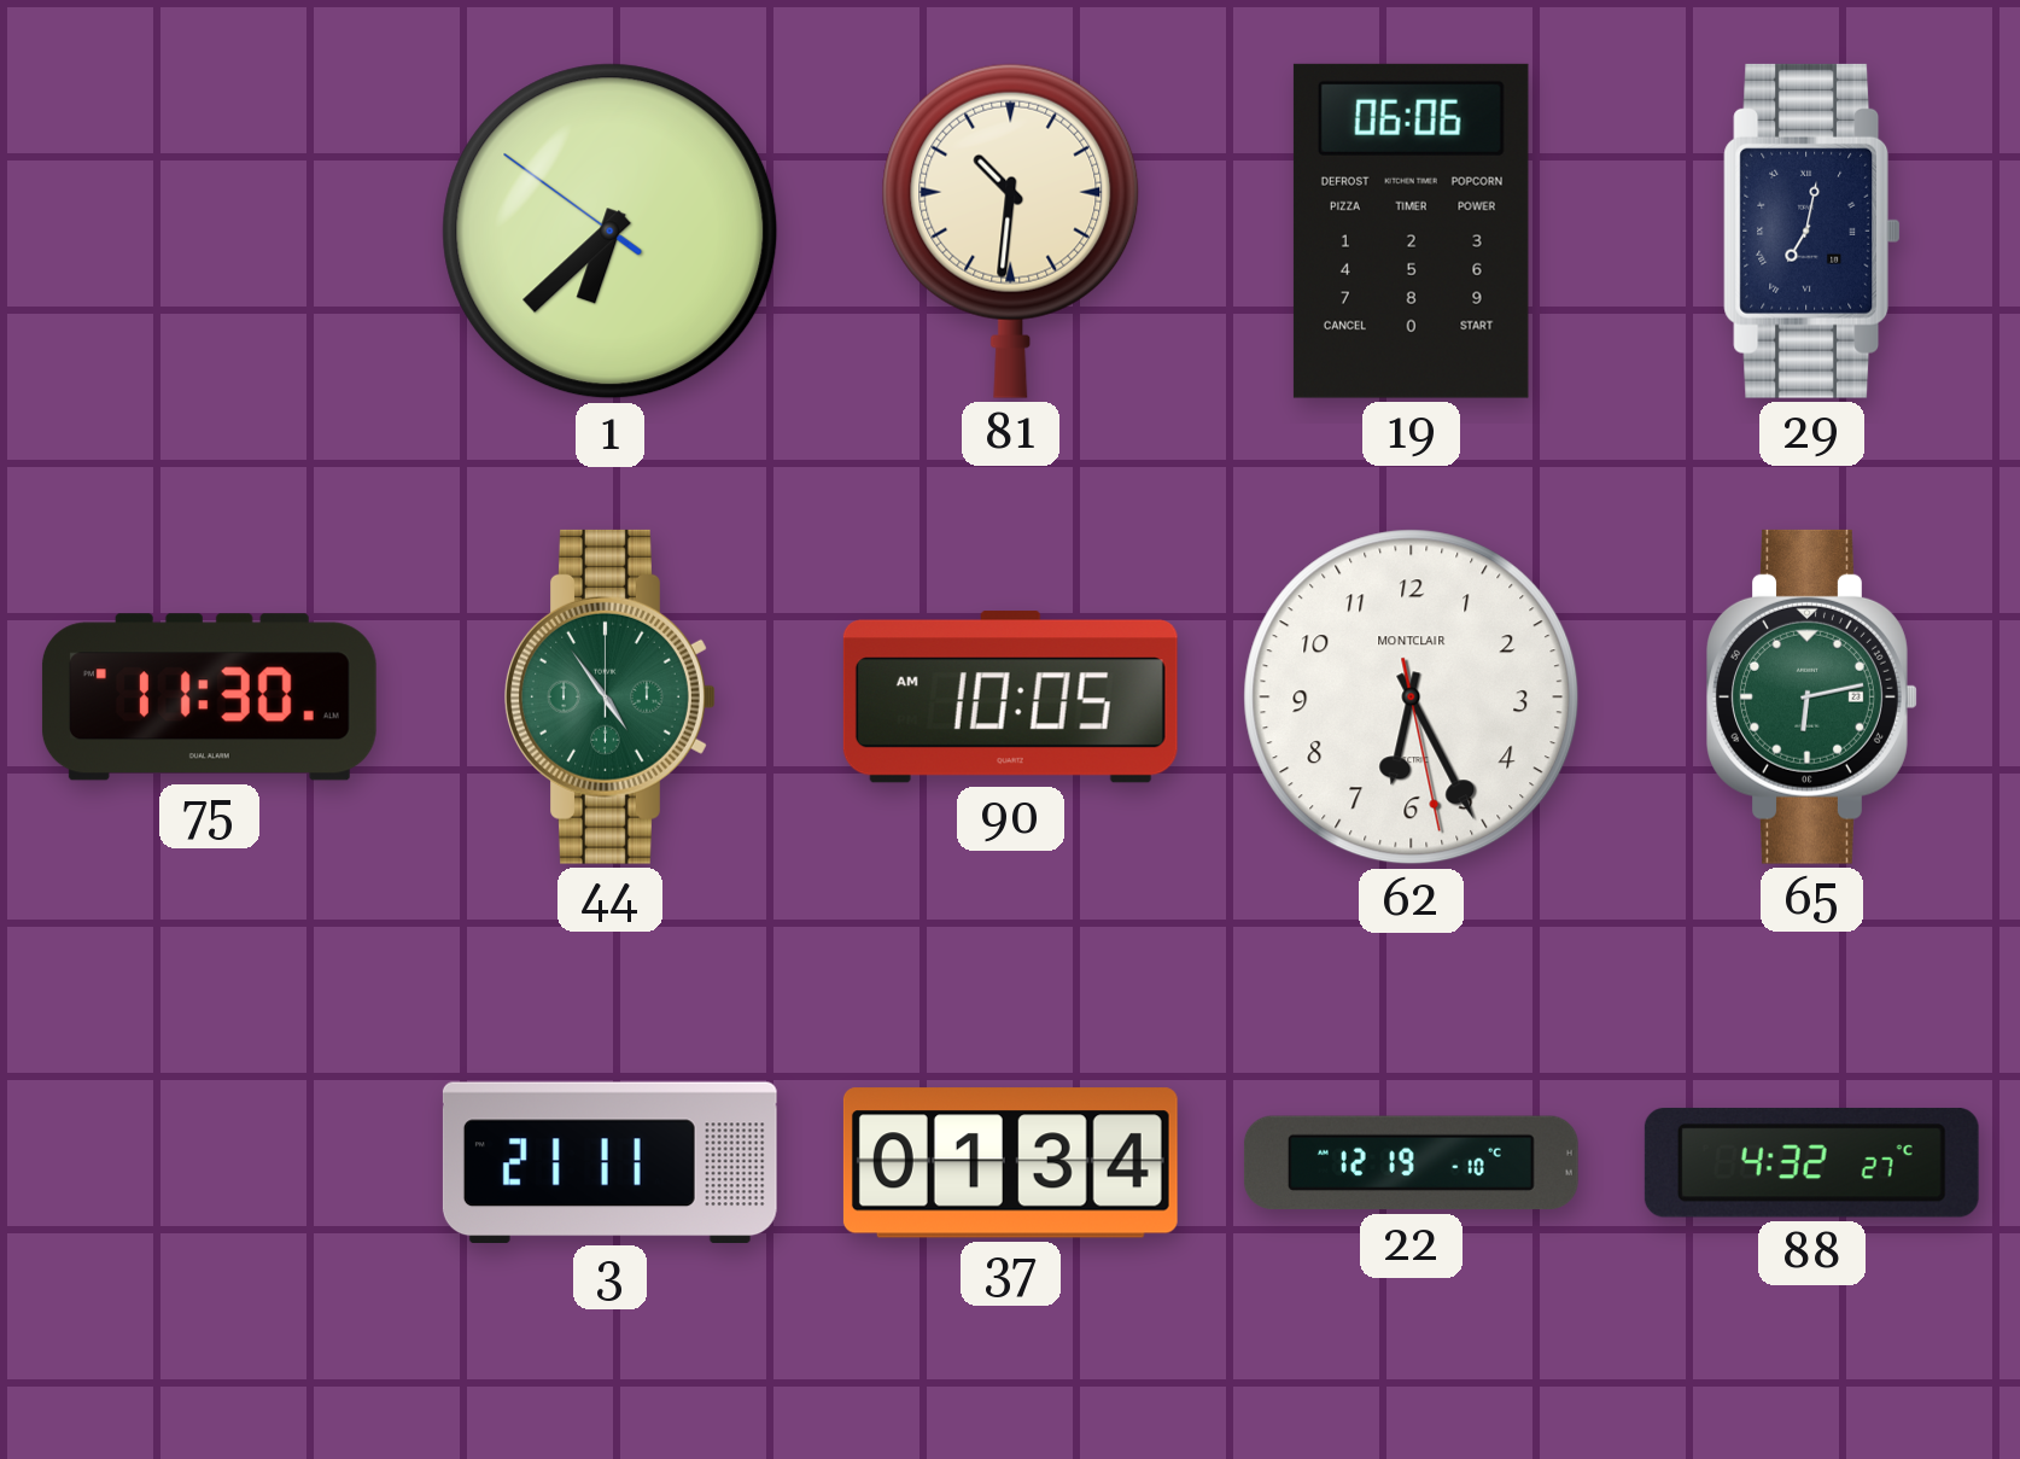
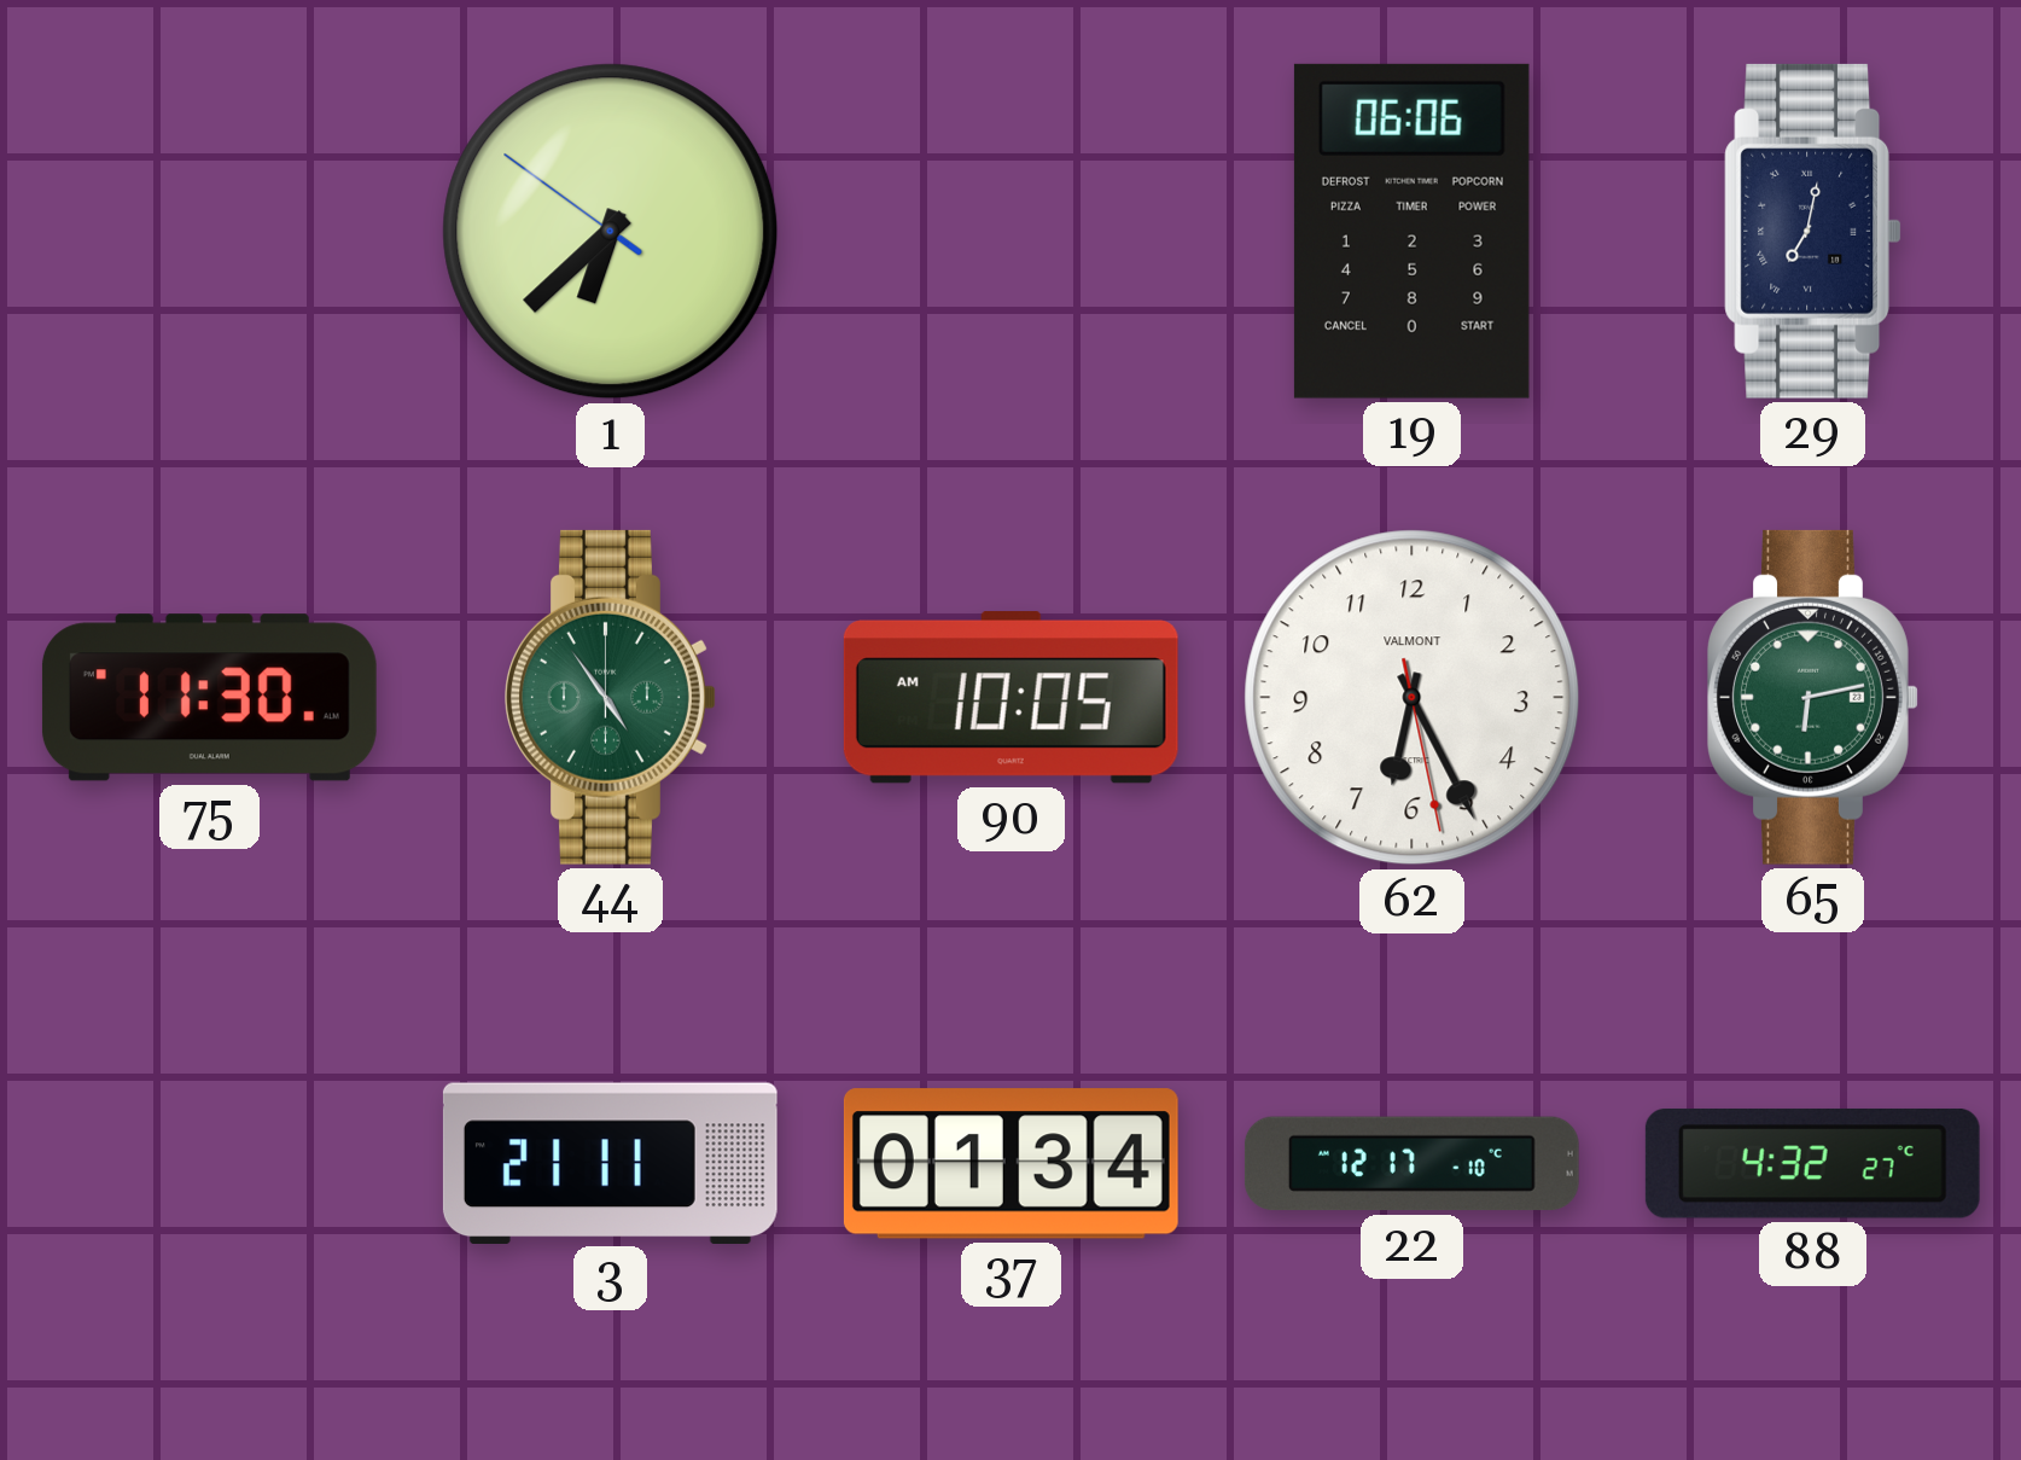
81: 10:31 -> none
62 brand: MONTCLAIR -> VALMONT
22: 12:19 -> 12:17
